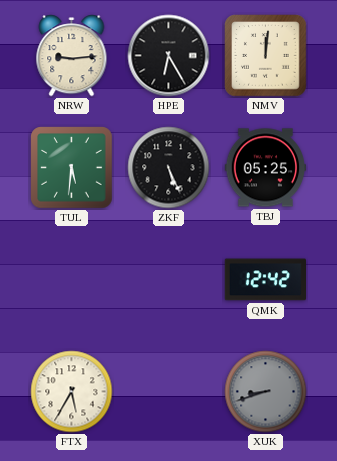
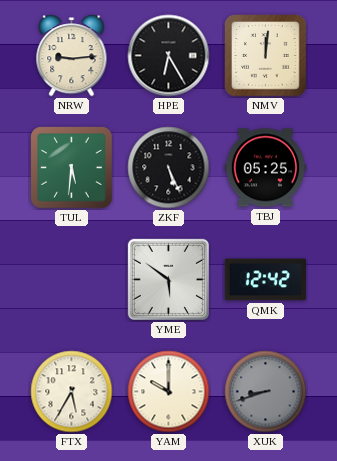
YME: none -> 5:51
YAM: none -> 10:00
